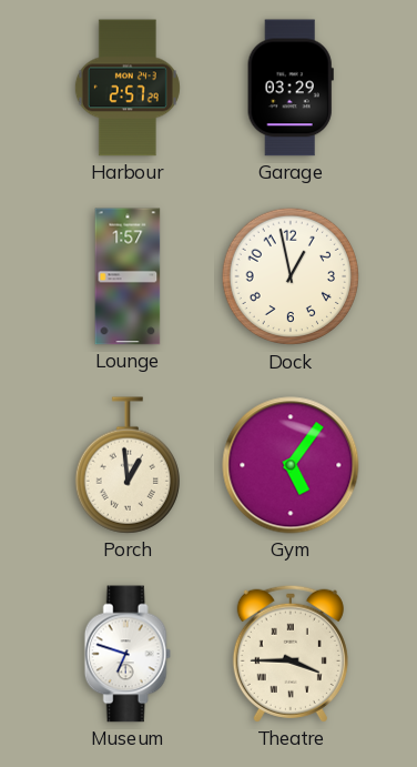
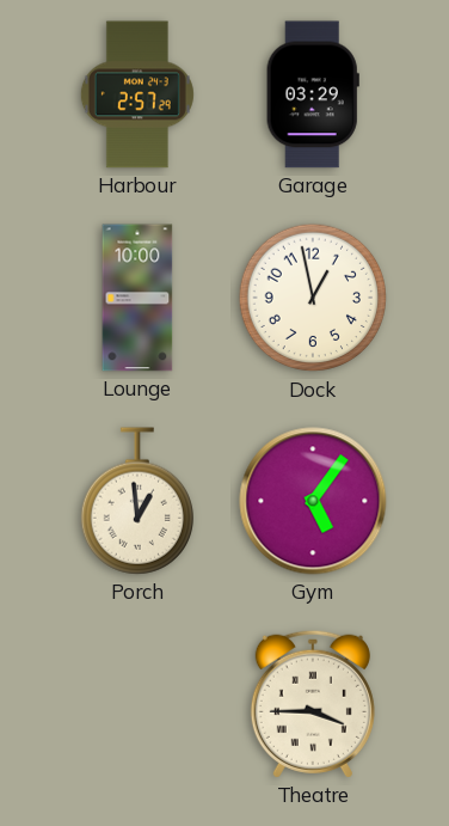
Lounge: 1:57 -> 10:00
Museum: 6:48 -> none
